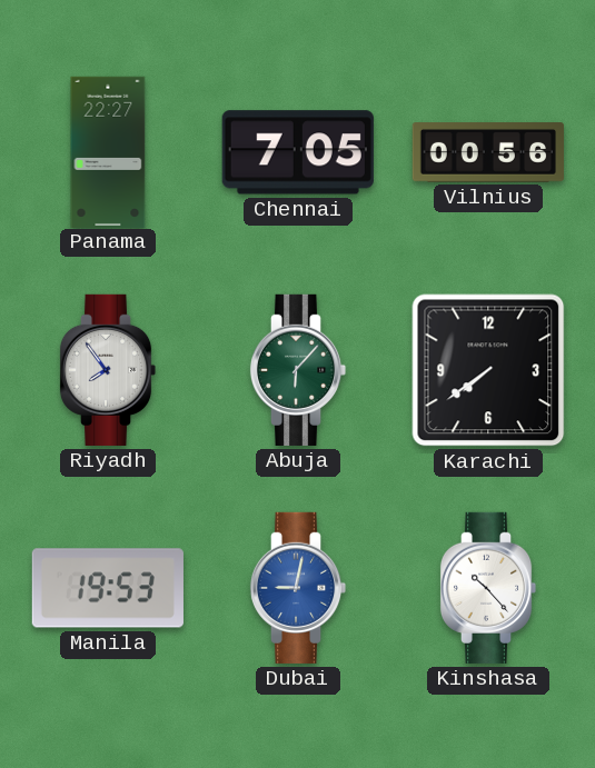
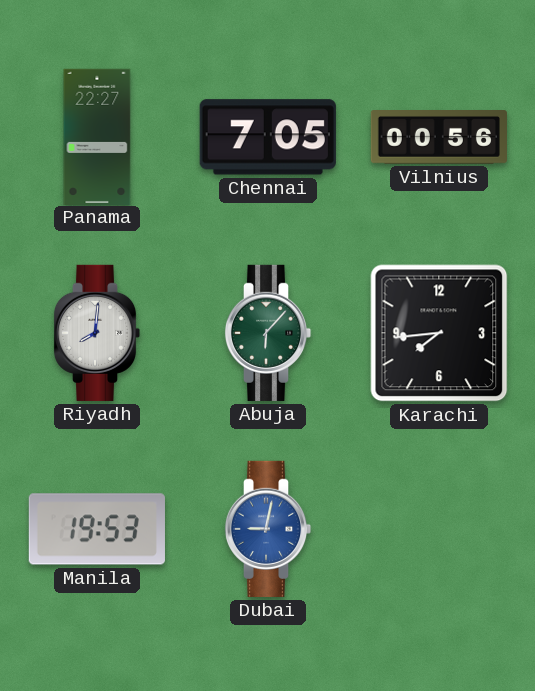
Riyadh: 7:54 -> 8:01
Karachi: 7:39 -> 7:44
Kinshasa: 10:23 -> none
